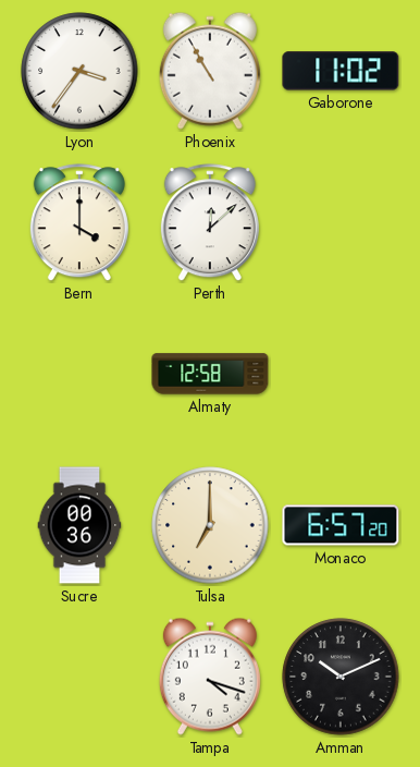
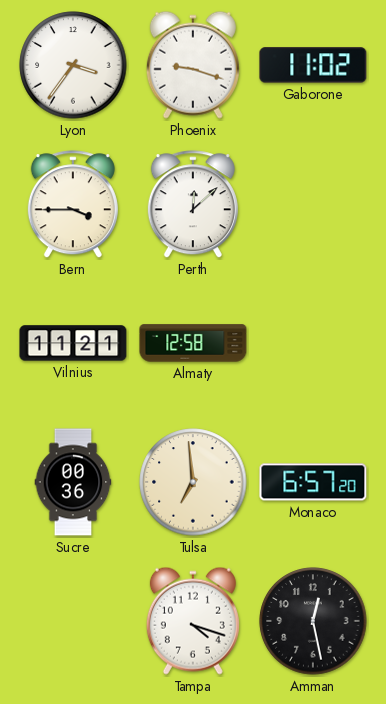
Phoenix: 10:55 -> 9:18
Bern: 4:00 -> 3:45
Vilnius: none -> 11:21
Tulsa: 7:00 -> 6:59
Amman: 10:11 -> 12:28
